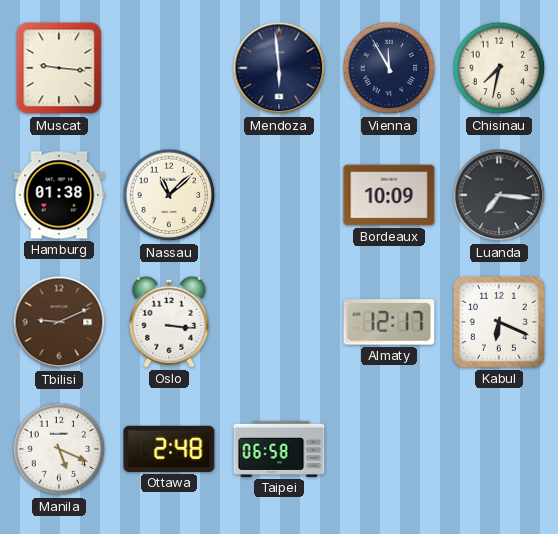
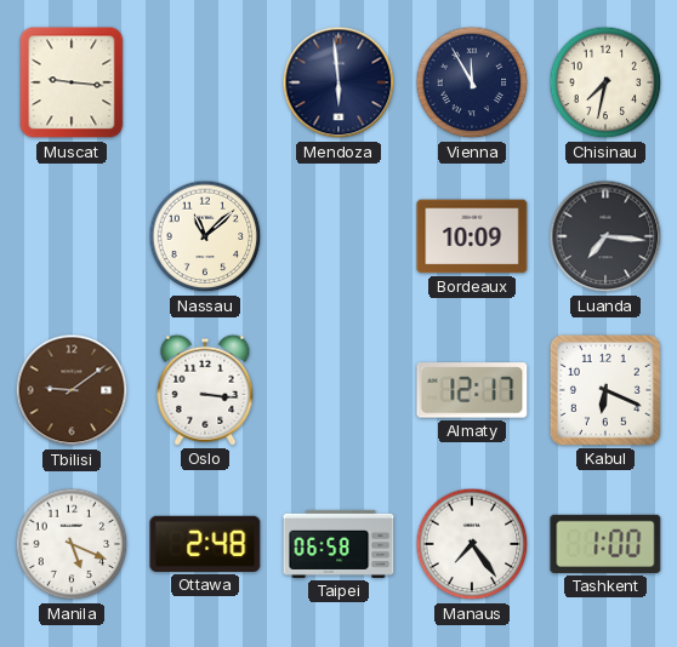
Hamburg: 01:38 -> none
Tbilisi: 9:11 -> 9:09
Manaus: none -> 7:24
Tashkent: none -> 1:00
